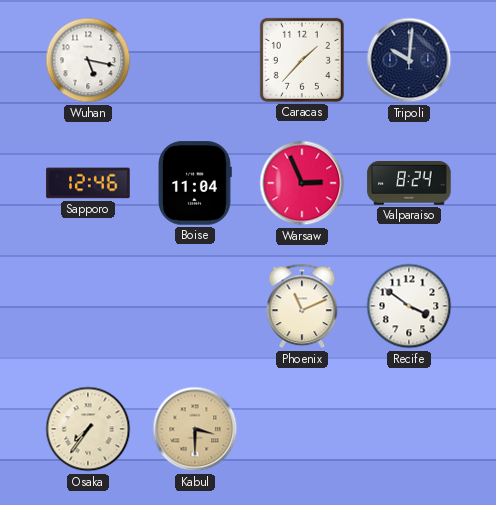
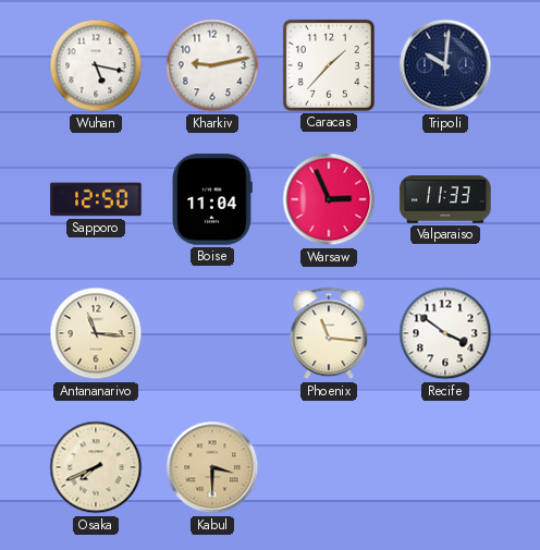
Kharkiv: none -> 9:13
Sapporo: 12:46 -> 12:50
Valparaiso: 8:24 -> 11:33
Antananarivo: none -> 11:16
Phoenix: 11:11 -> 11:16
Osaka: 7:36 -> 7:41
